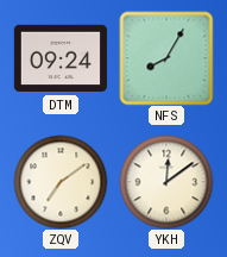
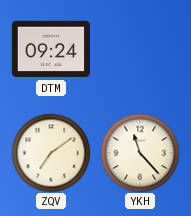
NFS: 8:05 -> none
YKH: 12:09 -> 11:23
